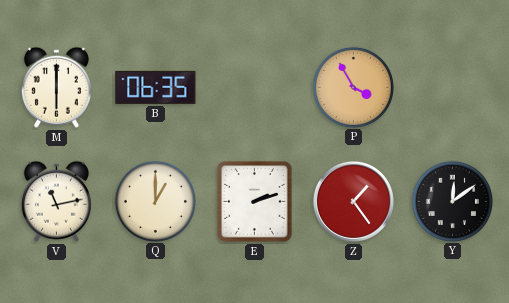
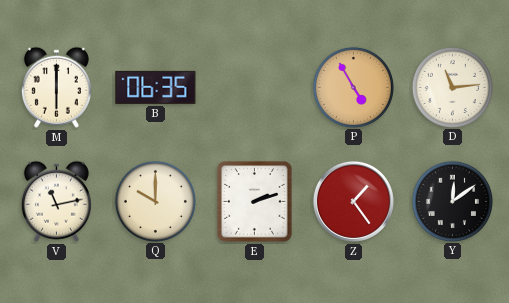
P: 3:55 -> 4:55
D: none -> 11:14
Q: 1:00 -> 10:00
